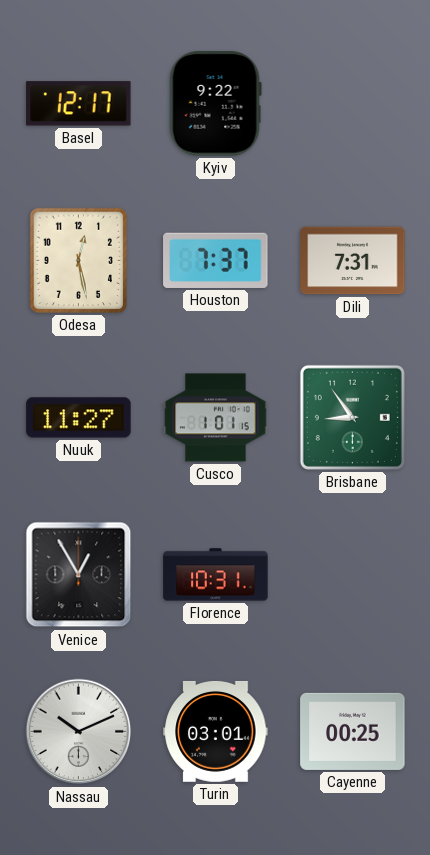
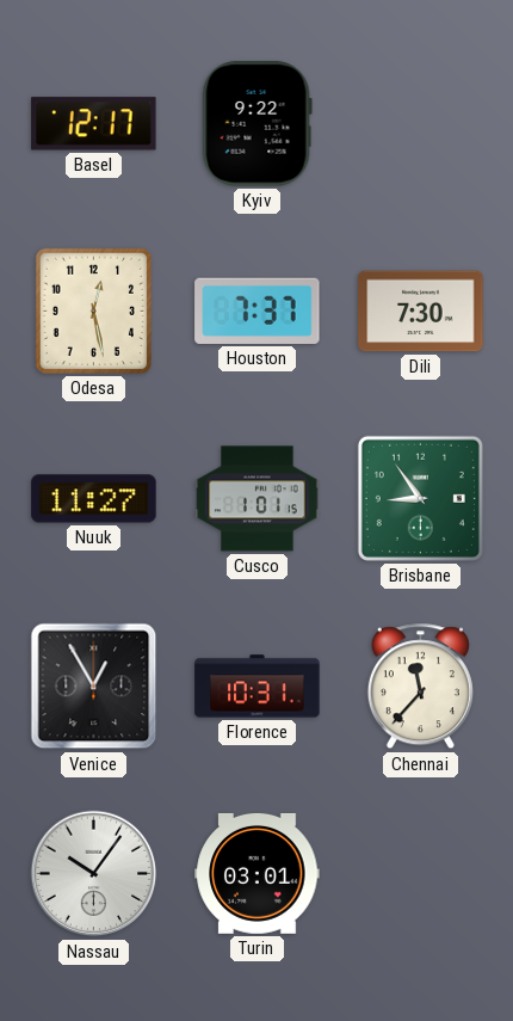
Dili: 7:31 -> 7:30
Chennai: none -> 11:37
Nassau: 10:11 -> 10:06
Cayenne: 00:25 -> none
